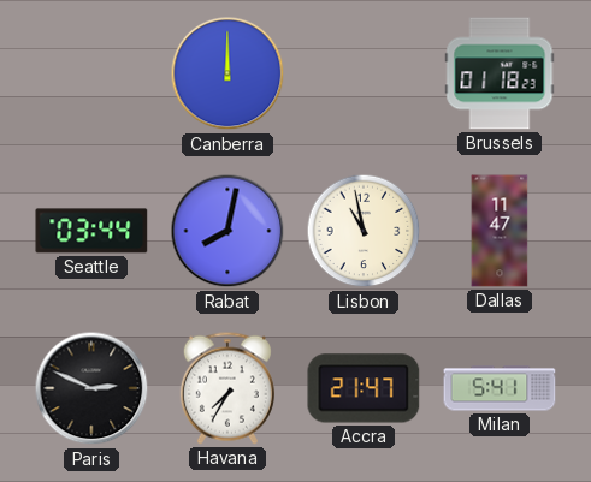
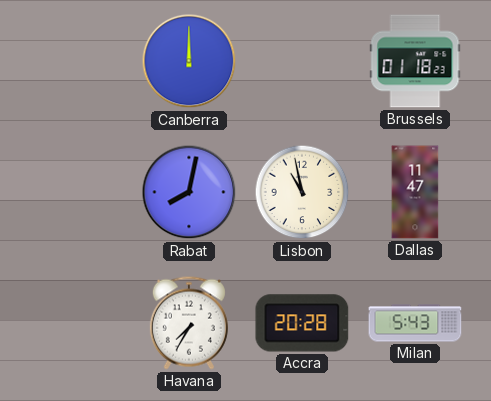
Seattle: 03:44 -> none
Paris: 2:49 -> none
Accra: 21:47 -> 20:28
Milan: 5:41 -> 5:43
